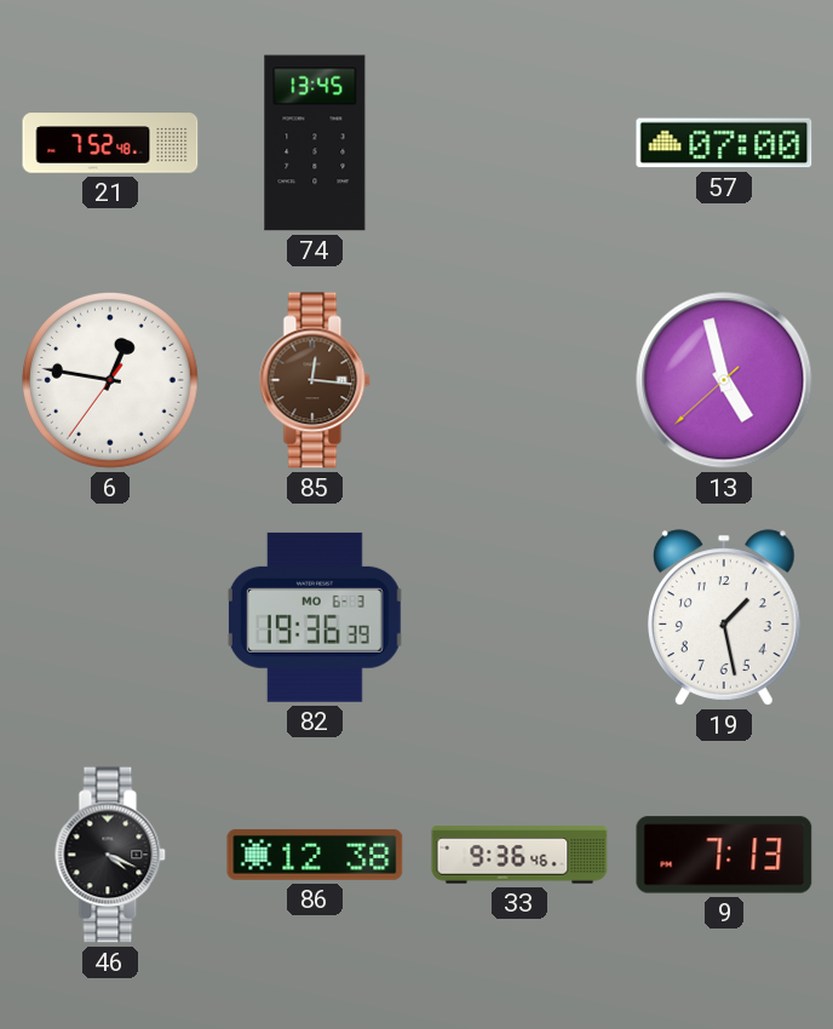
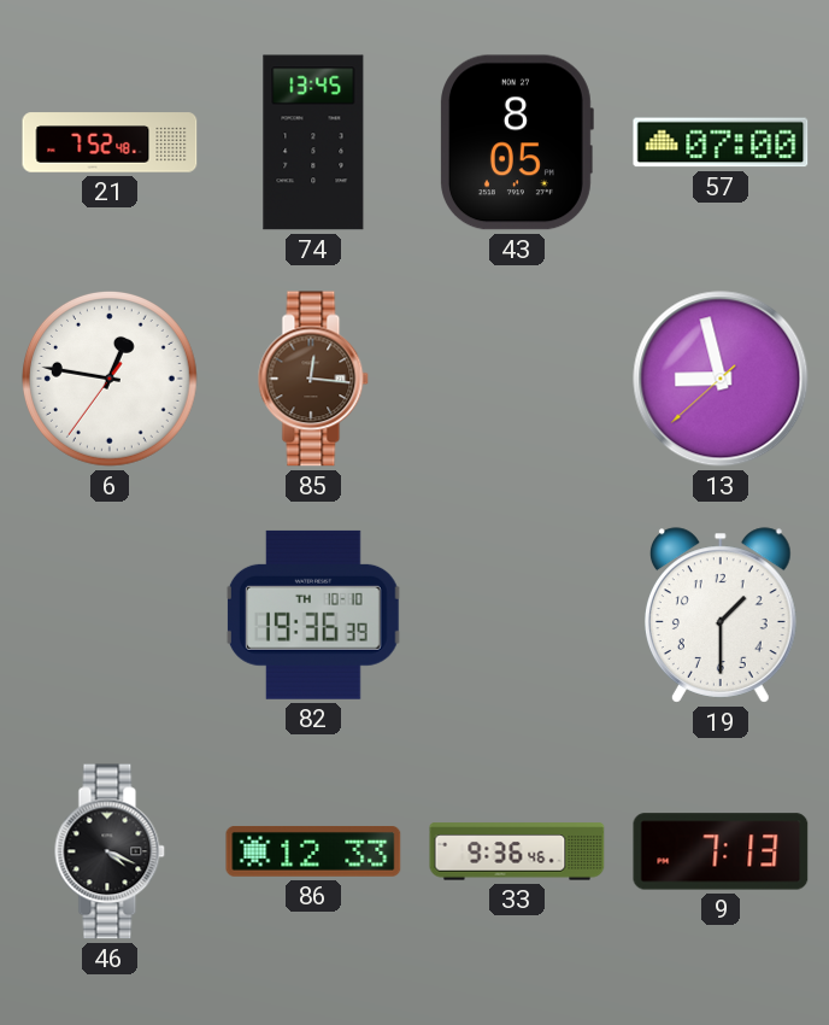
43: none -> 8:05
13: 4:57 -> 8:57
82 date: MO 6-3 -> TH 10-10
19: 1:28 -> 1:30
86: 12:38 -> 12:33
